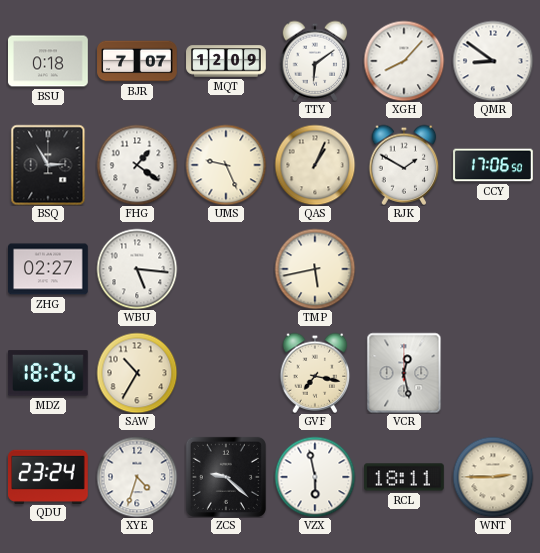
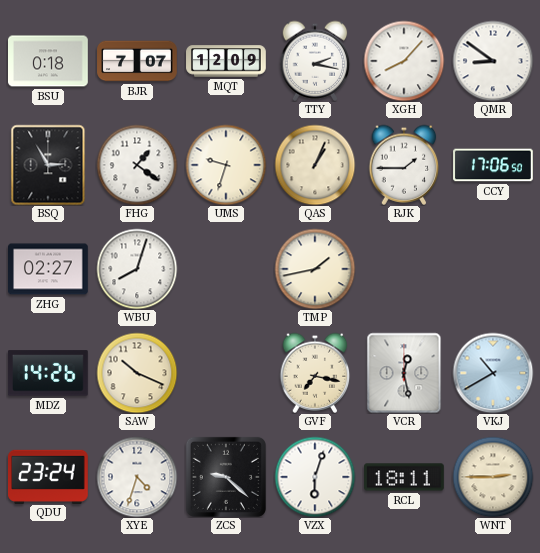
TTY: 6:09 -> 2:17
UMS: 9:26 -> 9:33
RJK: 1:50 -> 1:45
WBU: 5:16 -> 8:03
TMP: 5:43 -> 1:43
MDZ: 18:26 -> 14:26
SAW: 10:35 -> 10:19
VKJ: none -> 10:40
VZX: 5:58 -> 6:03
